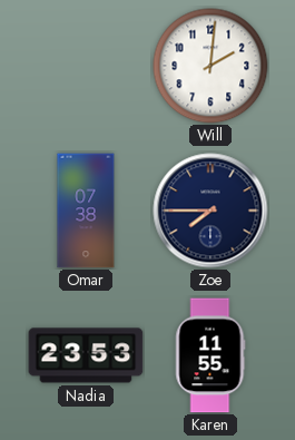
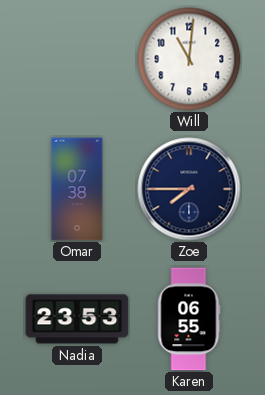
Will: 2:01 -> 11:01
Karen: 11:55 -> 06:55
